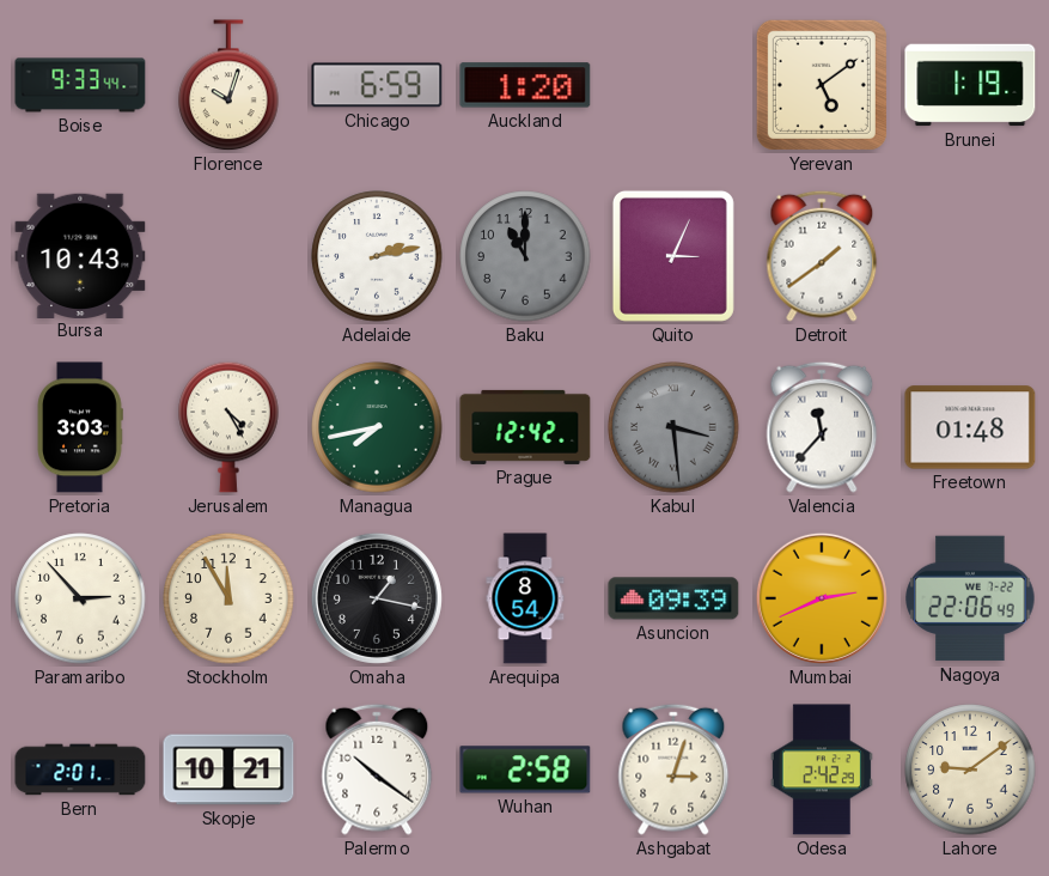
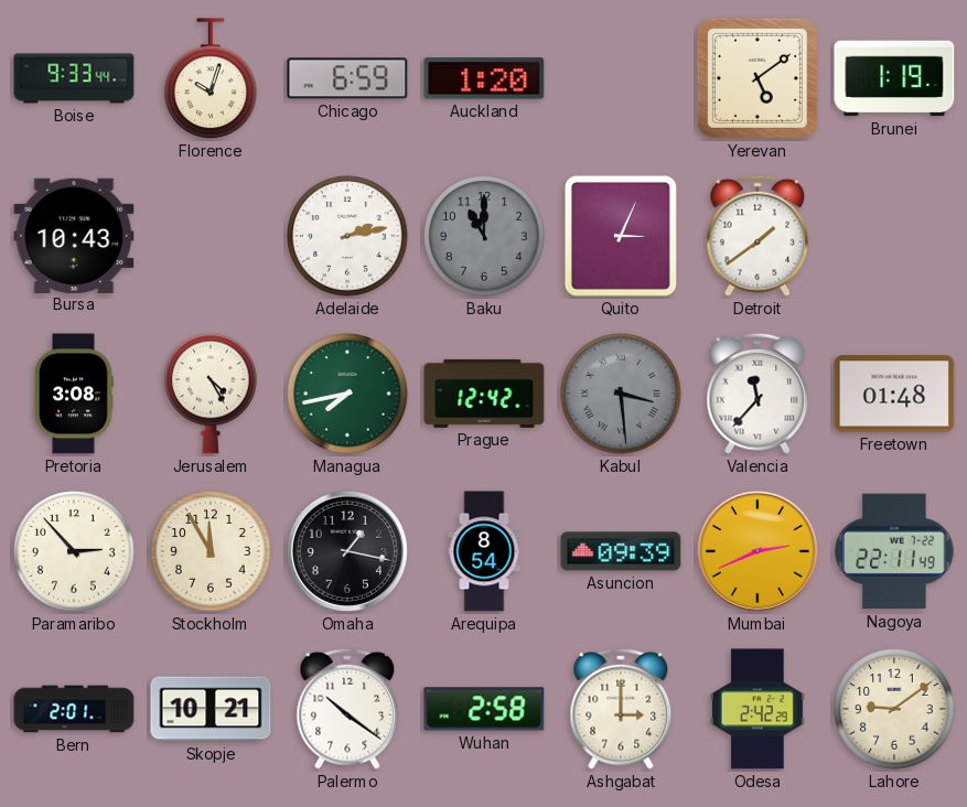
Pretoria: 3:03 -> 3:08
Nagoya: 22:06 -> 22:11
Ashgabat: 3:03 -> 3:00
